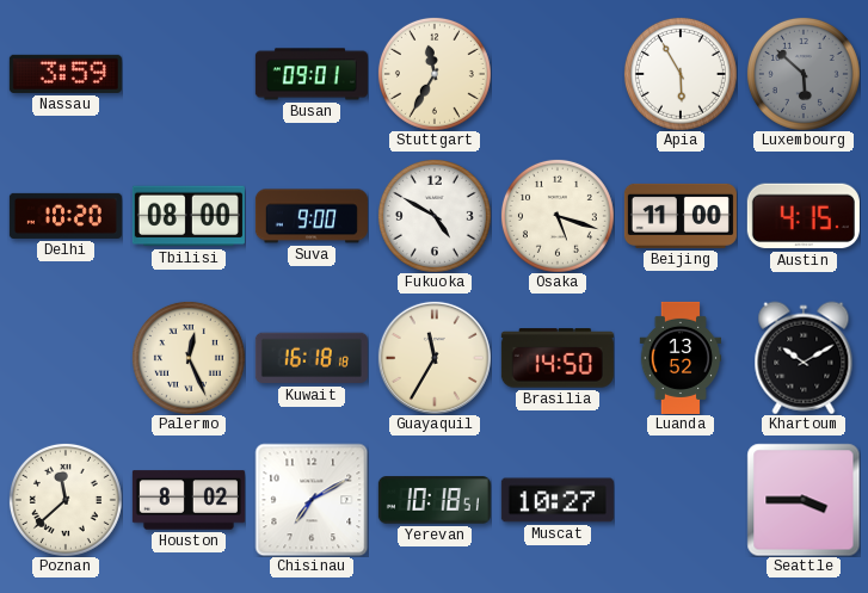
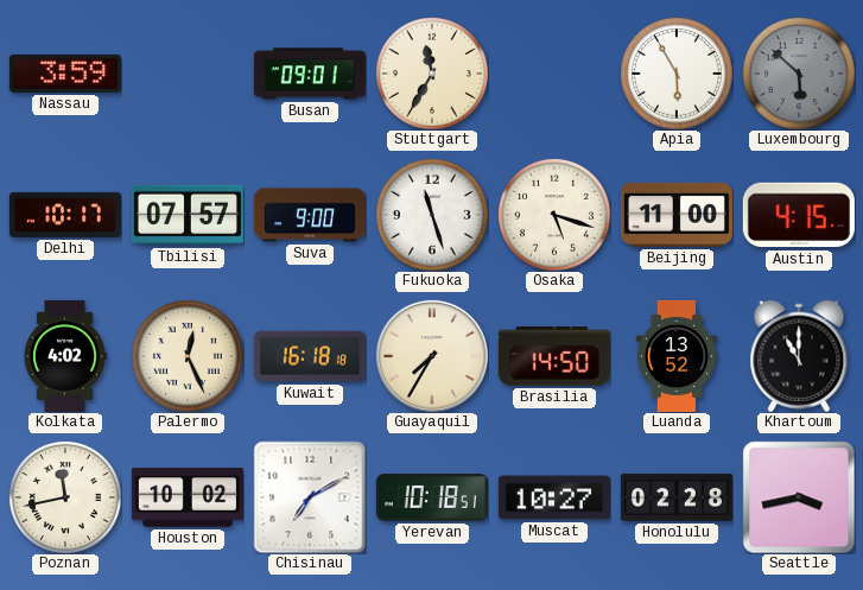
Delhi: 10:20 -> 10:17
Tbilisi: 08:00 -> 07:57
Fukuoka: 4:50 -> 11:27
Kolkata: none -> 4:02
Guayaquil: 11:35 -> 7:35
Khartoum: 10:10 -> 11:00
Poznan: 11:38 -> 11:43
Houston: 8:02 -> 10:02
Honolulu: none -> 02:28
Seattle: 3:45 -> 3:43
